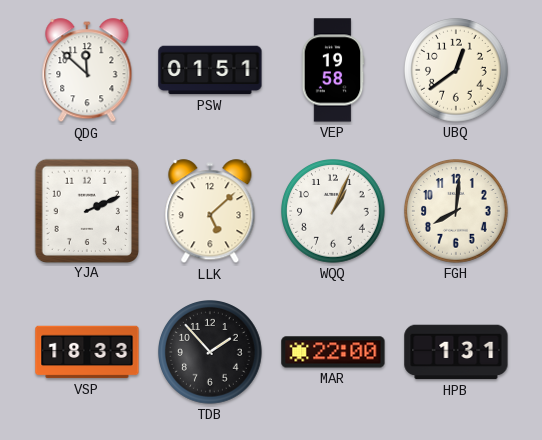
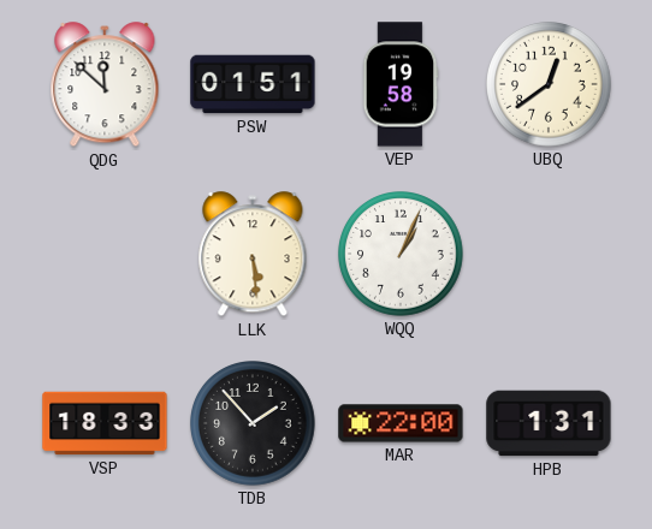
YJA: 2:11 -> none
LLK: 5:08 -> 5:29
FGH: 8:01 -> none
